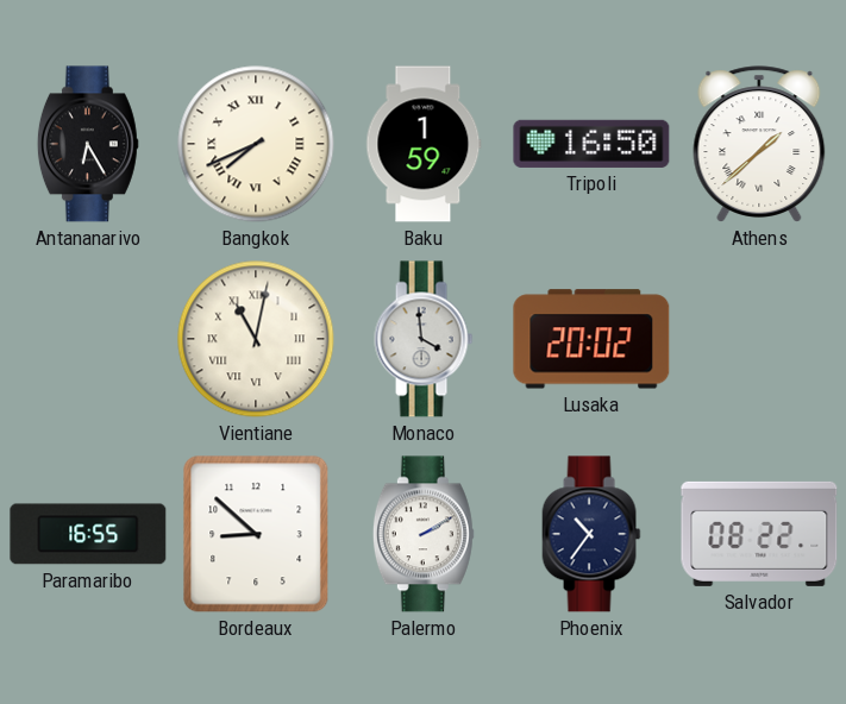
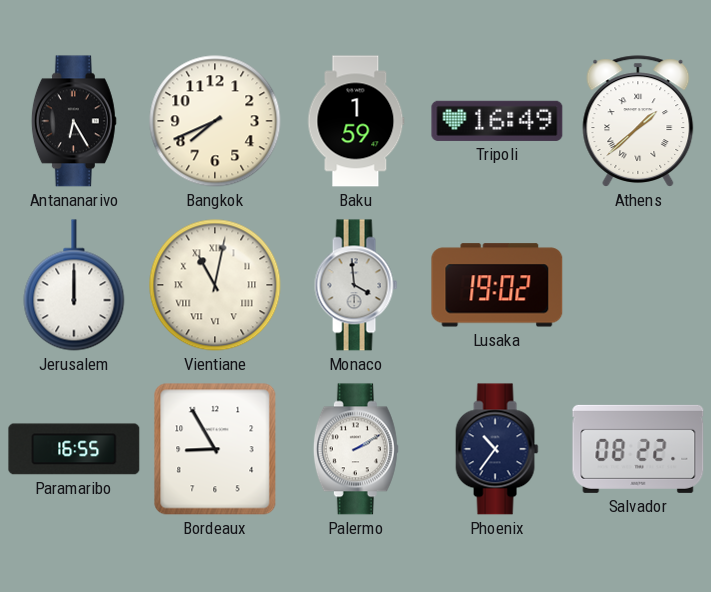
Bangkok numerals: Roman -> Arabic
Tripoli: 16:50 -> 16:49
Jerusalem: none -> 12:00
Lusaka: 20:02 -> 19:02
Bordeaux: 8:52 -> 8:55
